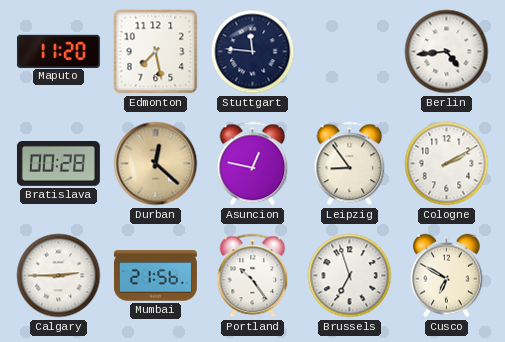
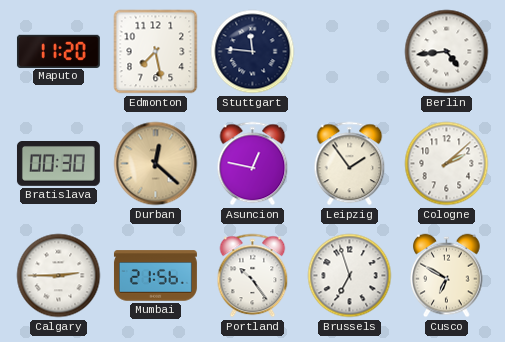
Bratislava: 00:28 -> 00:30
Leipzig: 8:54 -> 1:54
Cologne: 2:10 -> 2:08
